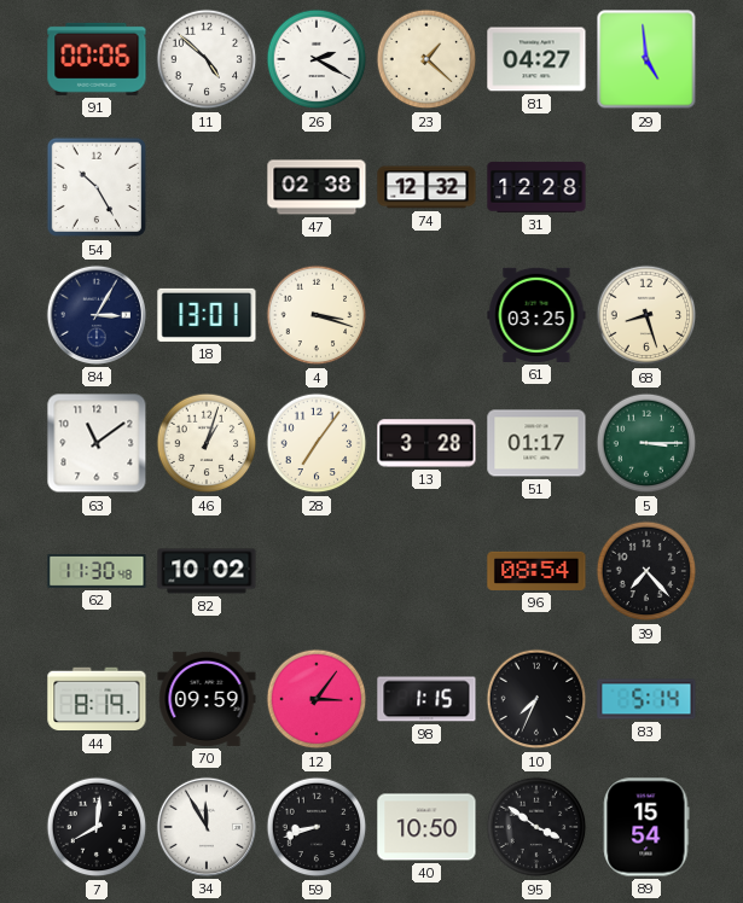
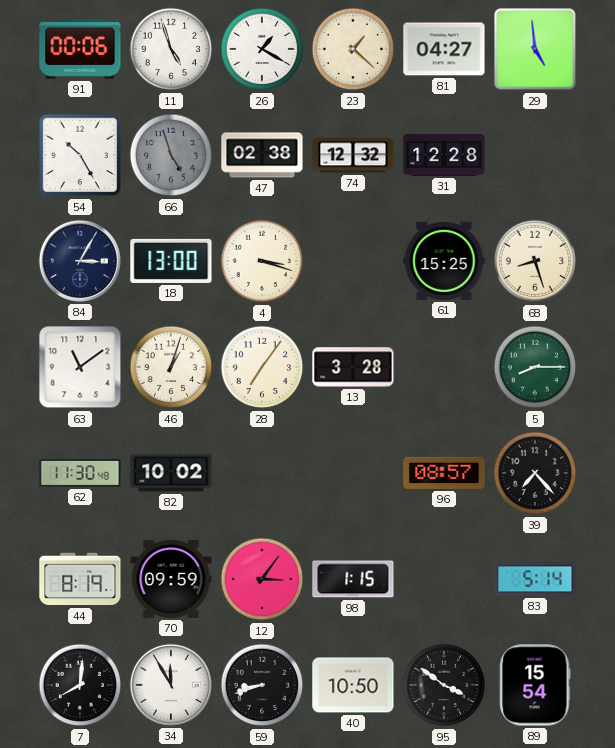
11: 4:52 -> 4:57
26: 2:20 -> 1:20
66: none -> 4:57
18: 13:01 -> 13:00
61: 03:25 -> 15:25
51: 01:17 -> none
5: 3:15 -> 8:15
96: 08:54 -> 08:57
10: 7:34 -> none
